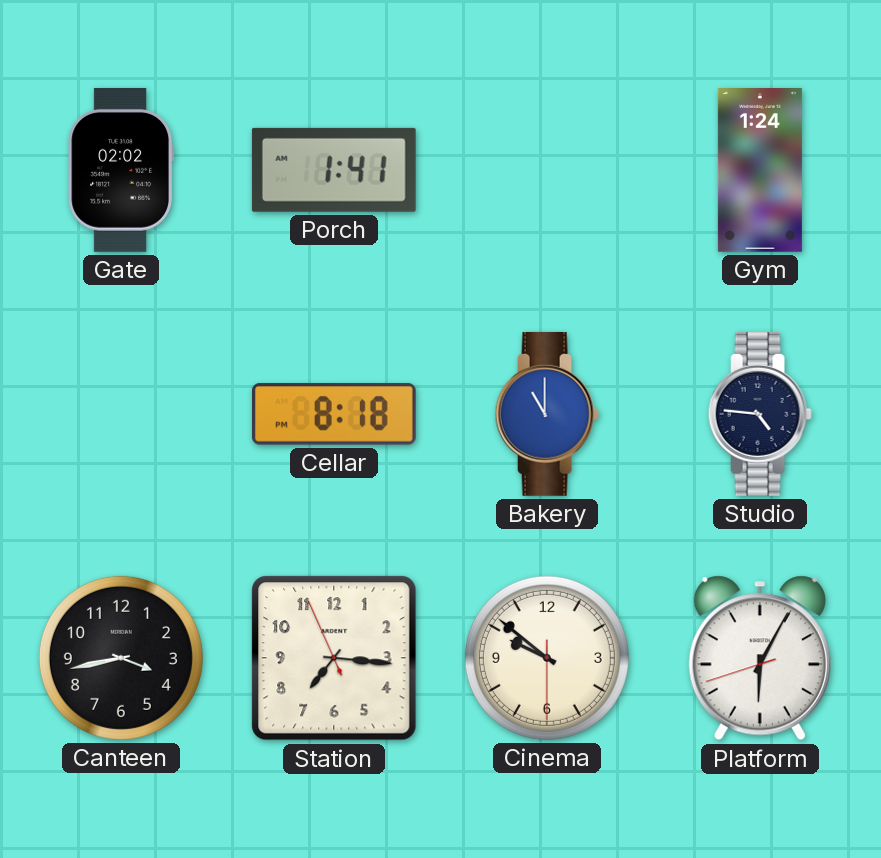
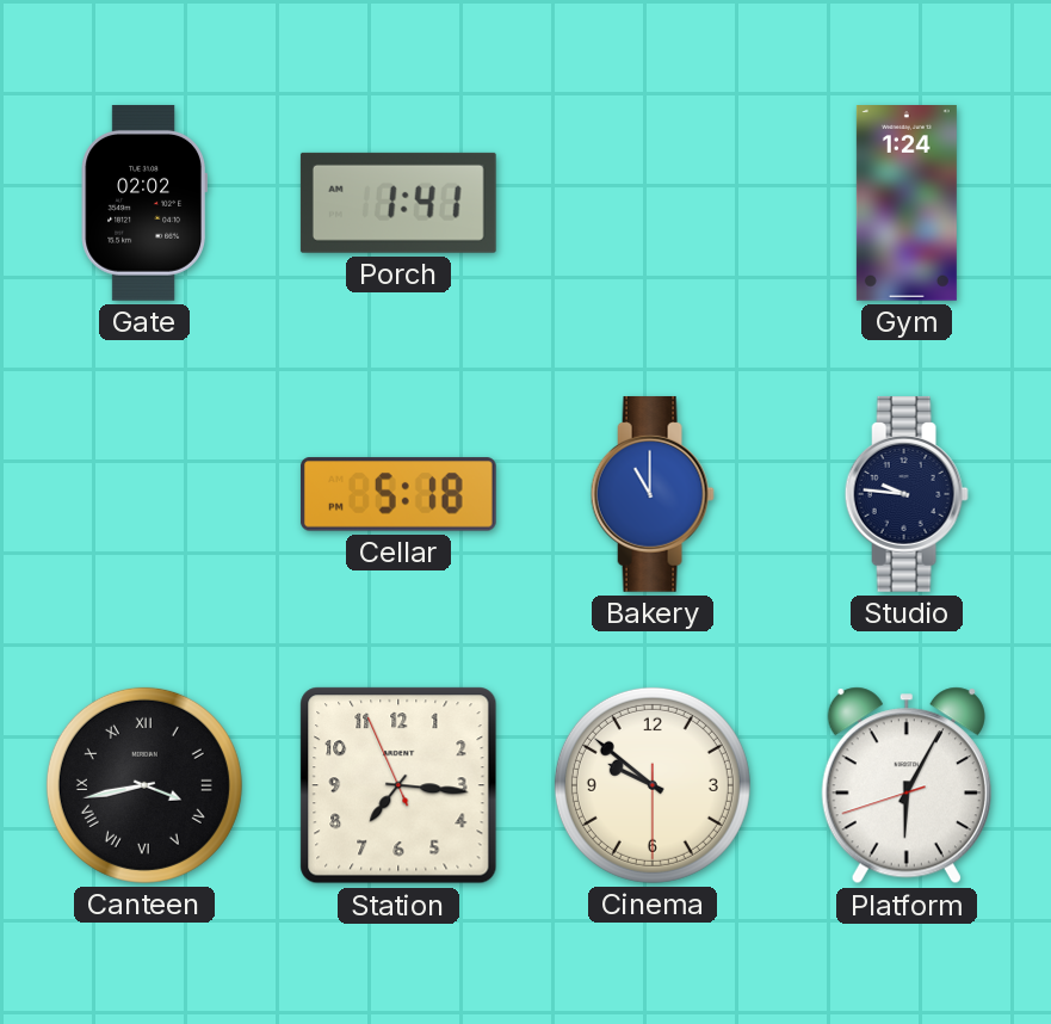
Cellar: 8:18 -> 5:18
Studio: 4:46 -> 9:46
Canteen numerals: Arabic -> Roman
